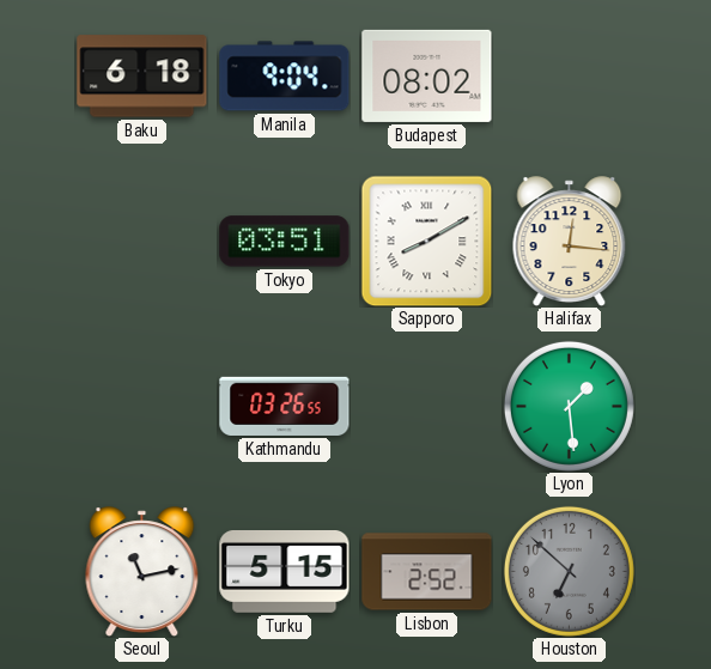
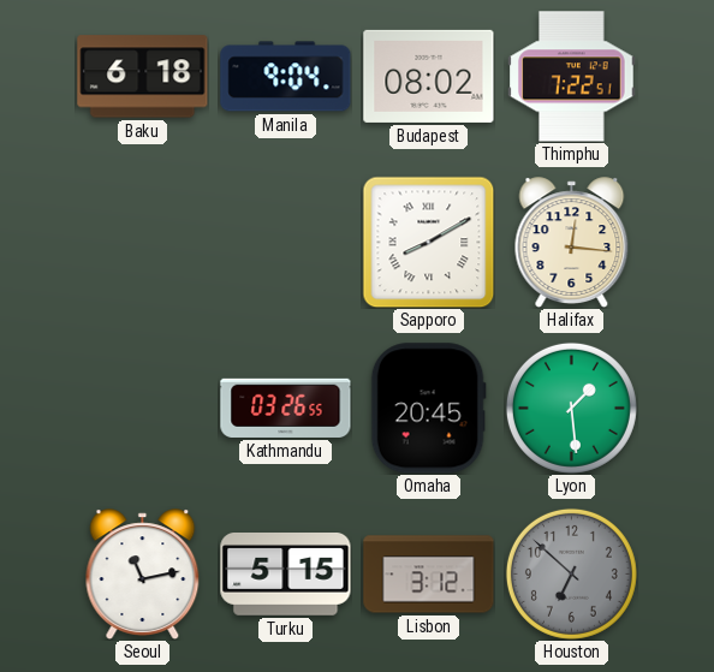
Thimphu: none -> 7:22
Tokyo: 03:51 -> none
Omaha: none -> 20:45
Lisbon: 2:52 -> 3:12
